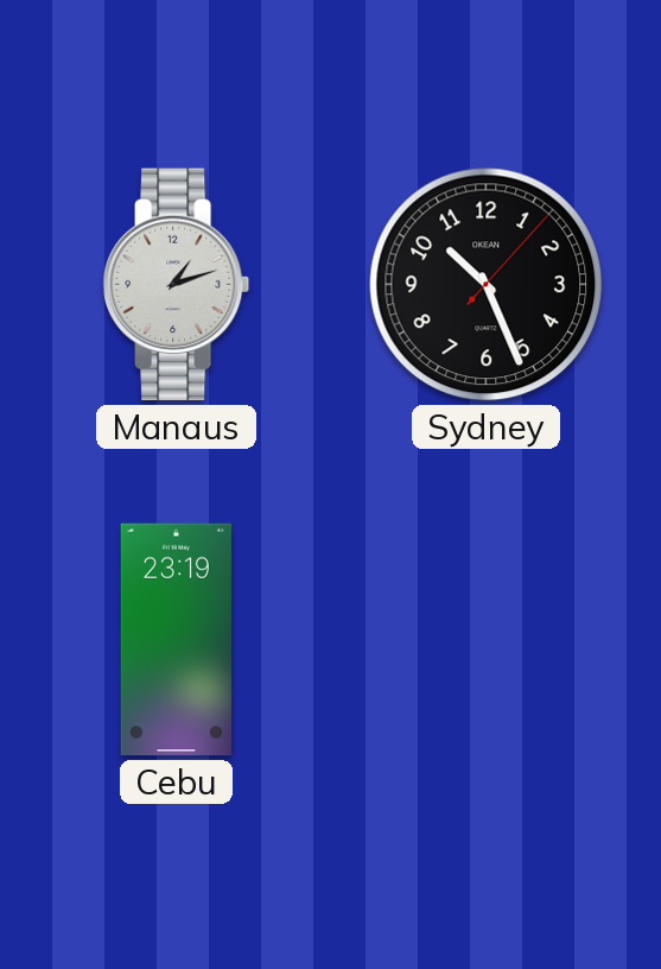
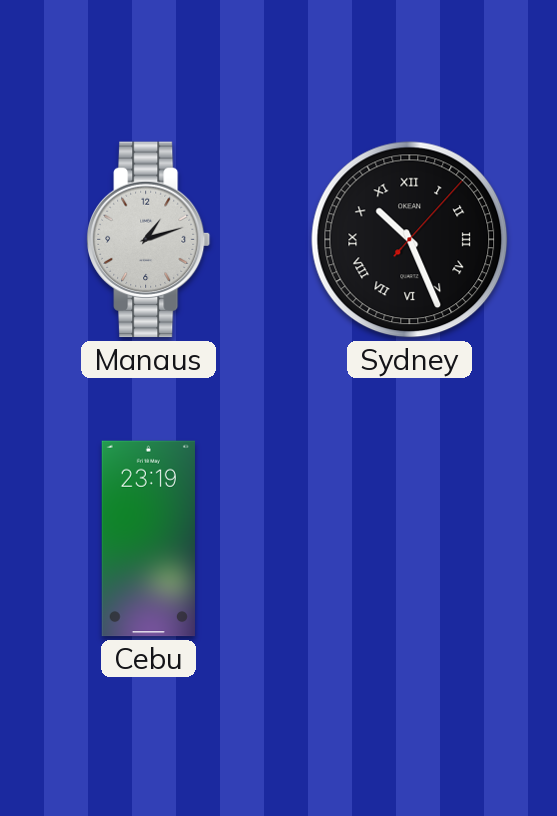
Sydney numerals: Arabic -> Roman
